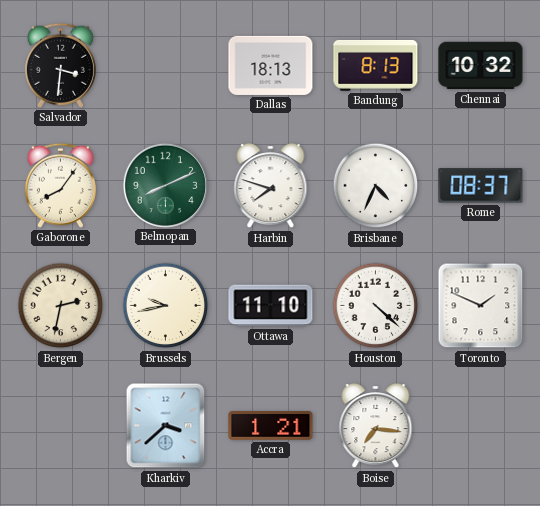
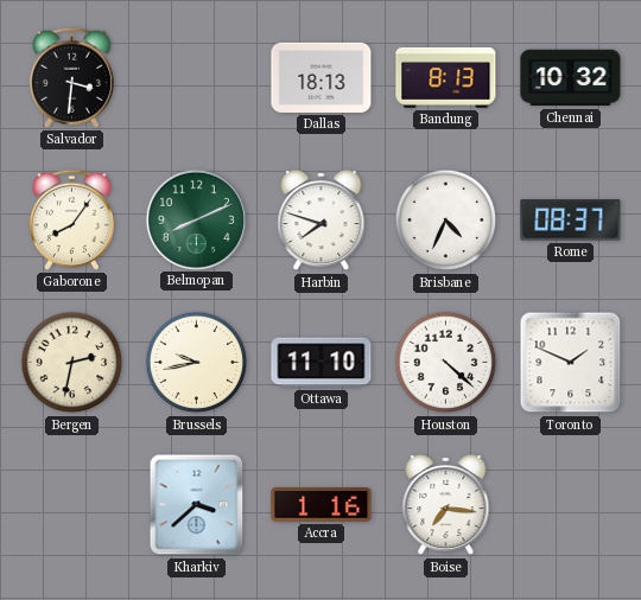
Accra: 1:21 -> 1:16
